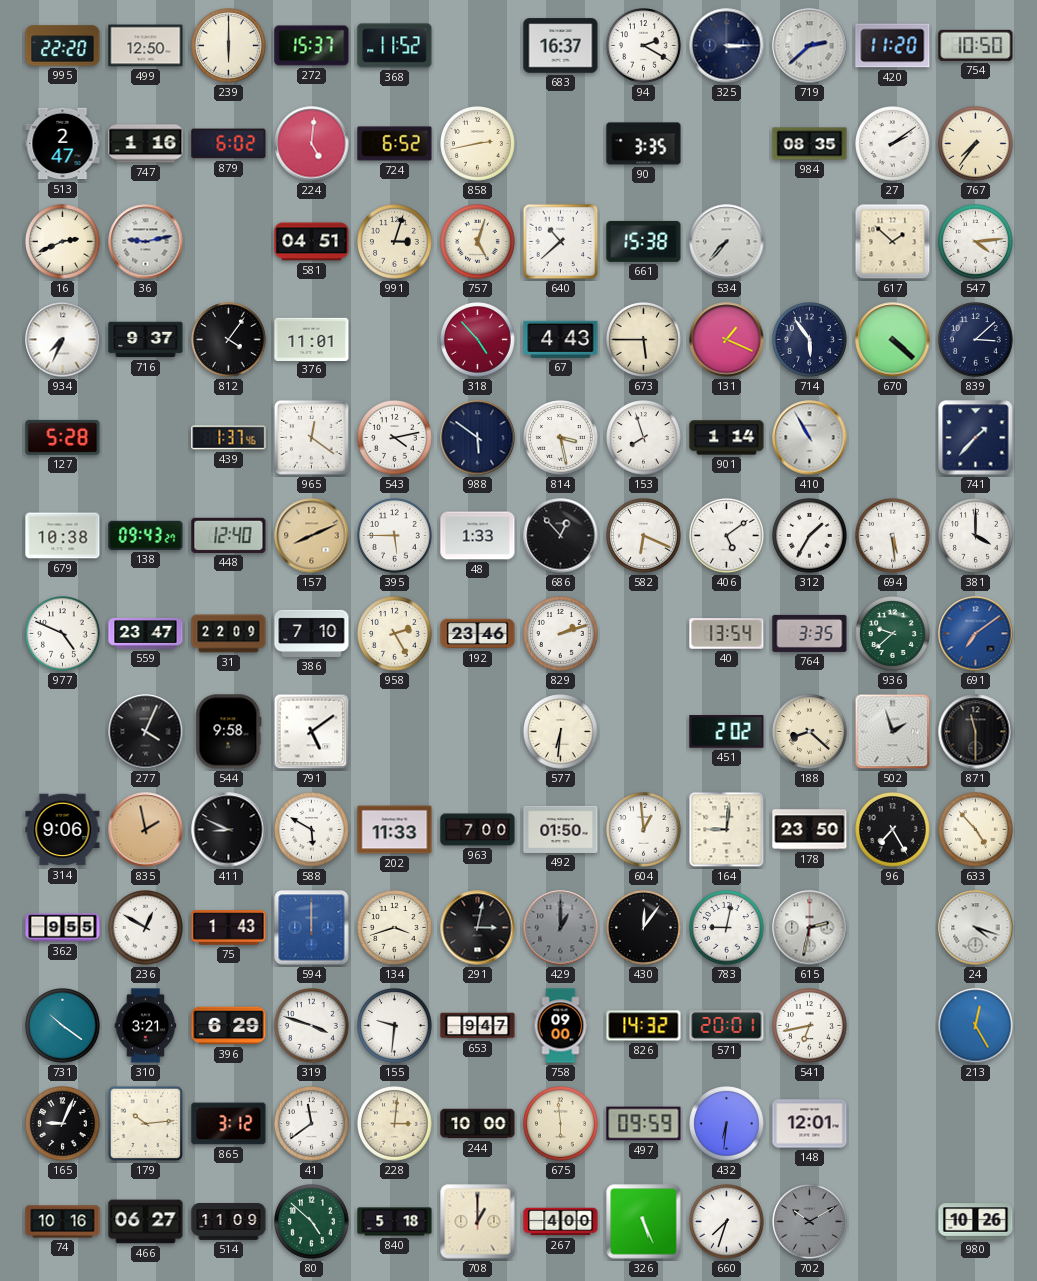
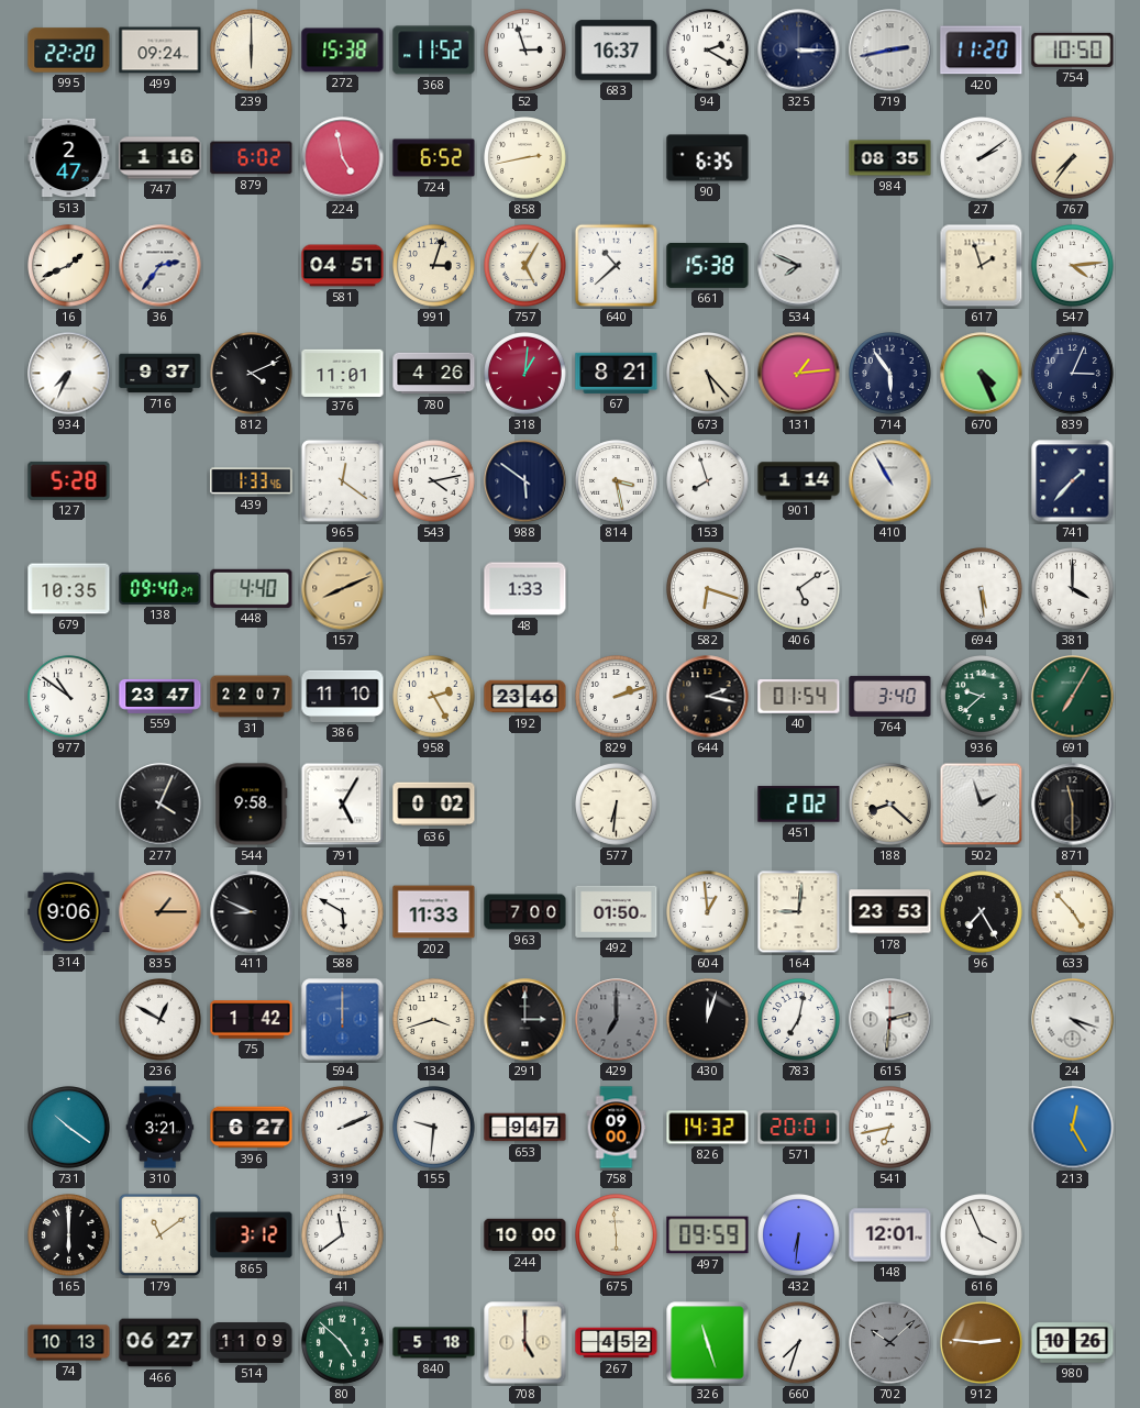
499: 12:50 -> 09:24
272: 15:37 -> 15:38
52: none -> 2:57
719: 2:38 -> 2:43
224: 5:01 -> 4:58
90: 3:35 -> 6:35
16: 2:41 -> 1:41
36: 9:13 -> 2:36
757: 5:03 -> 5:05
534: 7:37 -> 7:49
617: 1:52 -> 1:57
812: 4:06 -> 4:11
780: none -> 4:26
318: 4:53 -> 1:01
67: 4:43 -> 8:21
673: 5:45 -> 5:23
131: 1:19 -> 1:14
670: 4:22 -> 4:26
839: 3:08 -> 3:04
439: 1:37 -> 1:33
679: 10:38 -> 10:35
138: 09:43 -> 09:40
448: 12:40 -> 4:40
395: 5:45 -> none
686: 12:53 -> none
582: 6:19 -> 6:18
312: 1:35 -> none
977: 4:49 -> 10:51
31: 22:09 -> 22:07
386: 7:10 -> 11:10
644: none -> 2:17
40: 13:54 -> 01:54
764: 3:35 -> 3:40
691: 7:09 -> 7:05
691 dial: blue -> green
791: 5:09 -> 5:05
636: none -> 0:02
835: 1:58 -> 1:15
178: 23:50 -> 23:53
362: 9:55 -> none
75: 1:43 -> 1:42
291: 3:02 -> 3:00
429: 1:00 -> 7:00
430: 12:06 -> 12:03
783: 9:02 -> 7:02
615: 2:32 -> 2:31
396: 6:29 -> 6:27
319: 3:48 -> 2:11
165: 9:04 -> 6:00
179: 10:14 -> 11:09
228: 3:01 -> none
616: none -> 3:56
74: 10:16 -> 10:13
708: 1:00 -> 5:00
267: 4:00 -> 4:52
326: 5:26 -> 11:27
702: 10:10 -> 10:08
912: none -> 2:46
